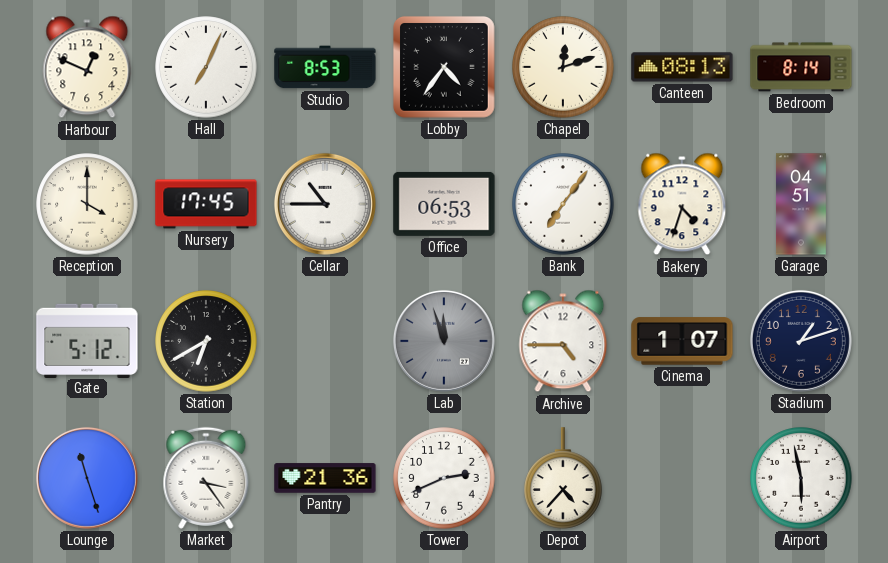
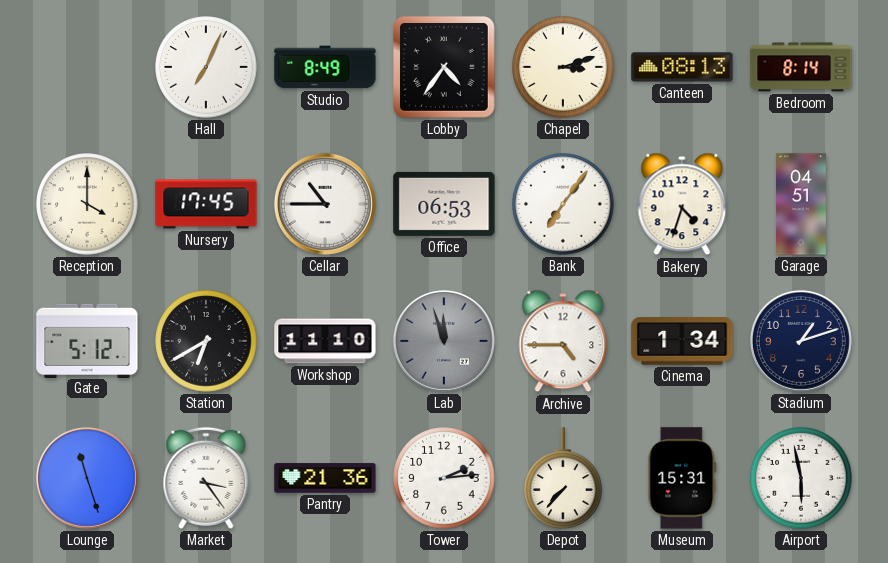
Harbour: 12:49 -> none
Studio: 8:53 -> 8:49
Chapel: 12:12 -> 3:12
Workshop: none -> 11:10
Cinema: 1:07 -> 1:34
Tower: 2:41 -> 2:14
Depot: 4:37 -> 7:37
Museum: none -> 15:31
